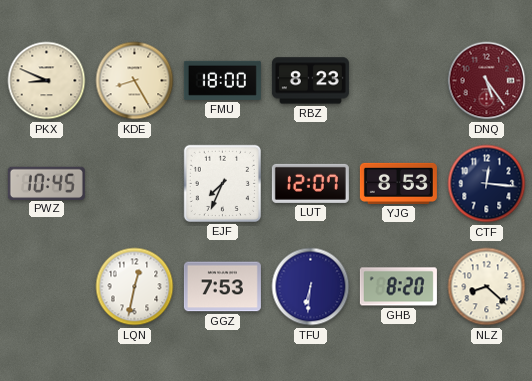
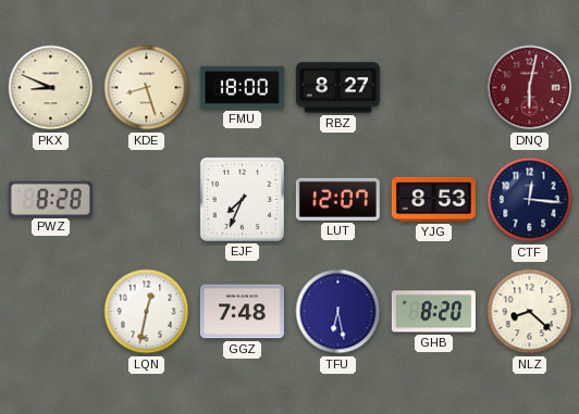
KDE: 8:25 -> 8:27
RBZ: 8:23 -> 8:27
DNQ: 5:24 -> 6:02
PWZ: 10:45 -> 8:28
GGZ: 7:53 -> 7:48
TFU: 6:31 -> 6:28
